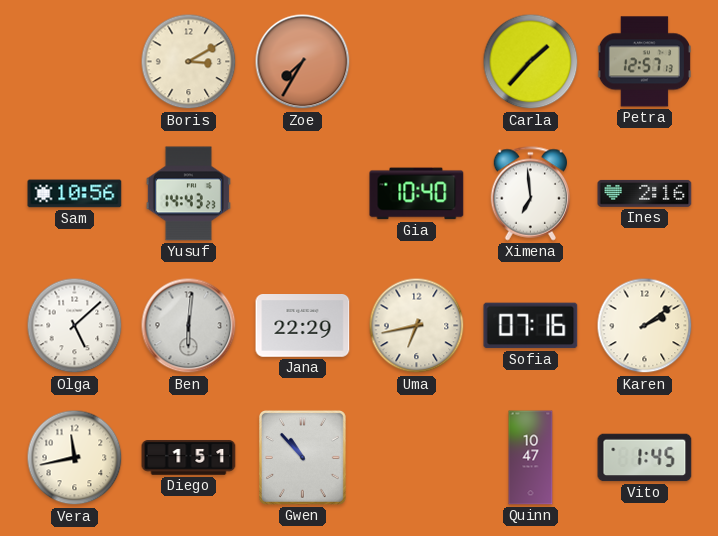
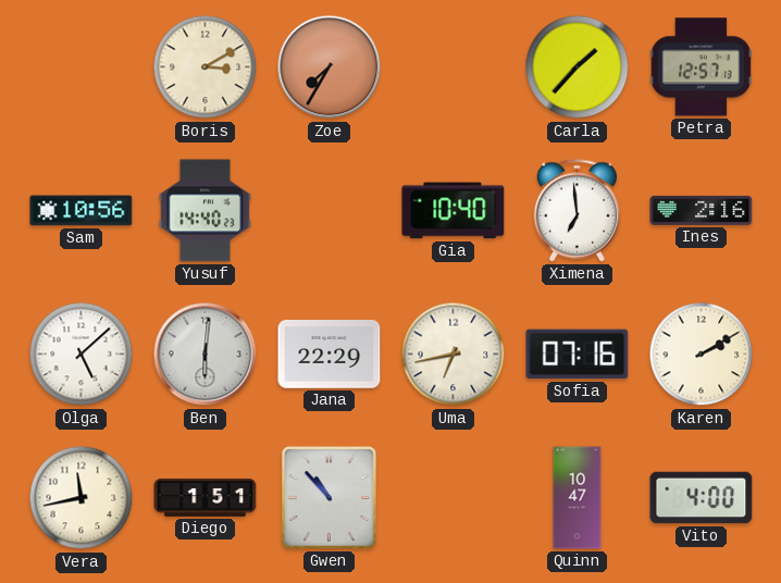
Yusuf: 14:43 -> 14:40
Karen: 2:09 -> 2:10
Vito: 1:45 -> 4:00
